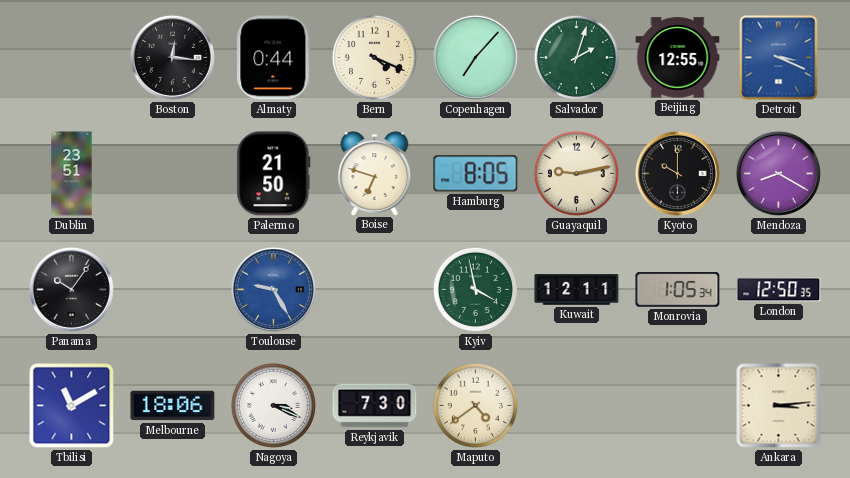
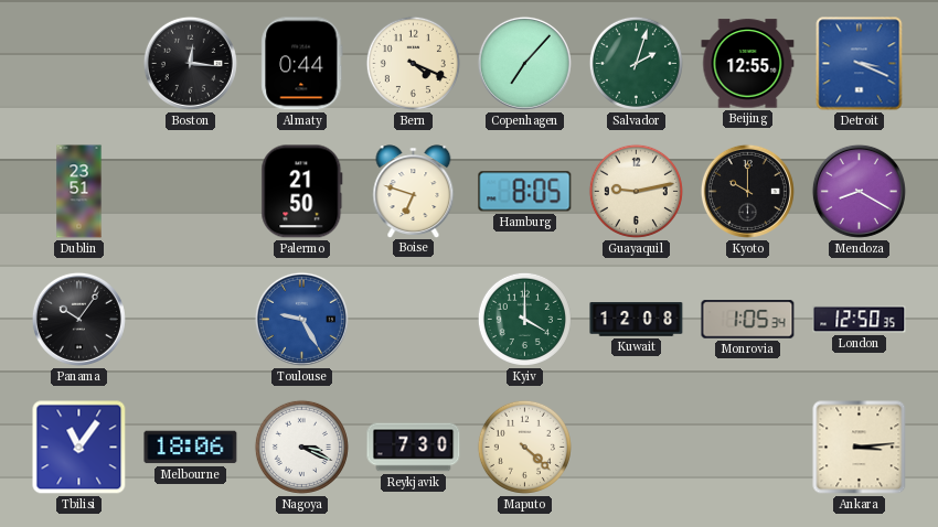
Kyiv: 3:58 -> 4:00
Kuwait: 12:11 -> 12:08
Tbilisi: 11:10 -> 11:06
Maputo: 4:39 -> 4:22
